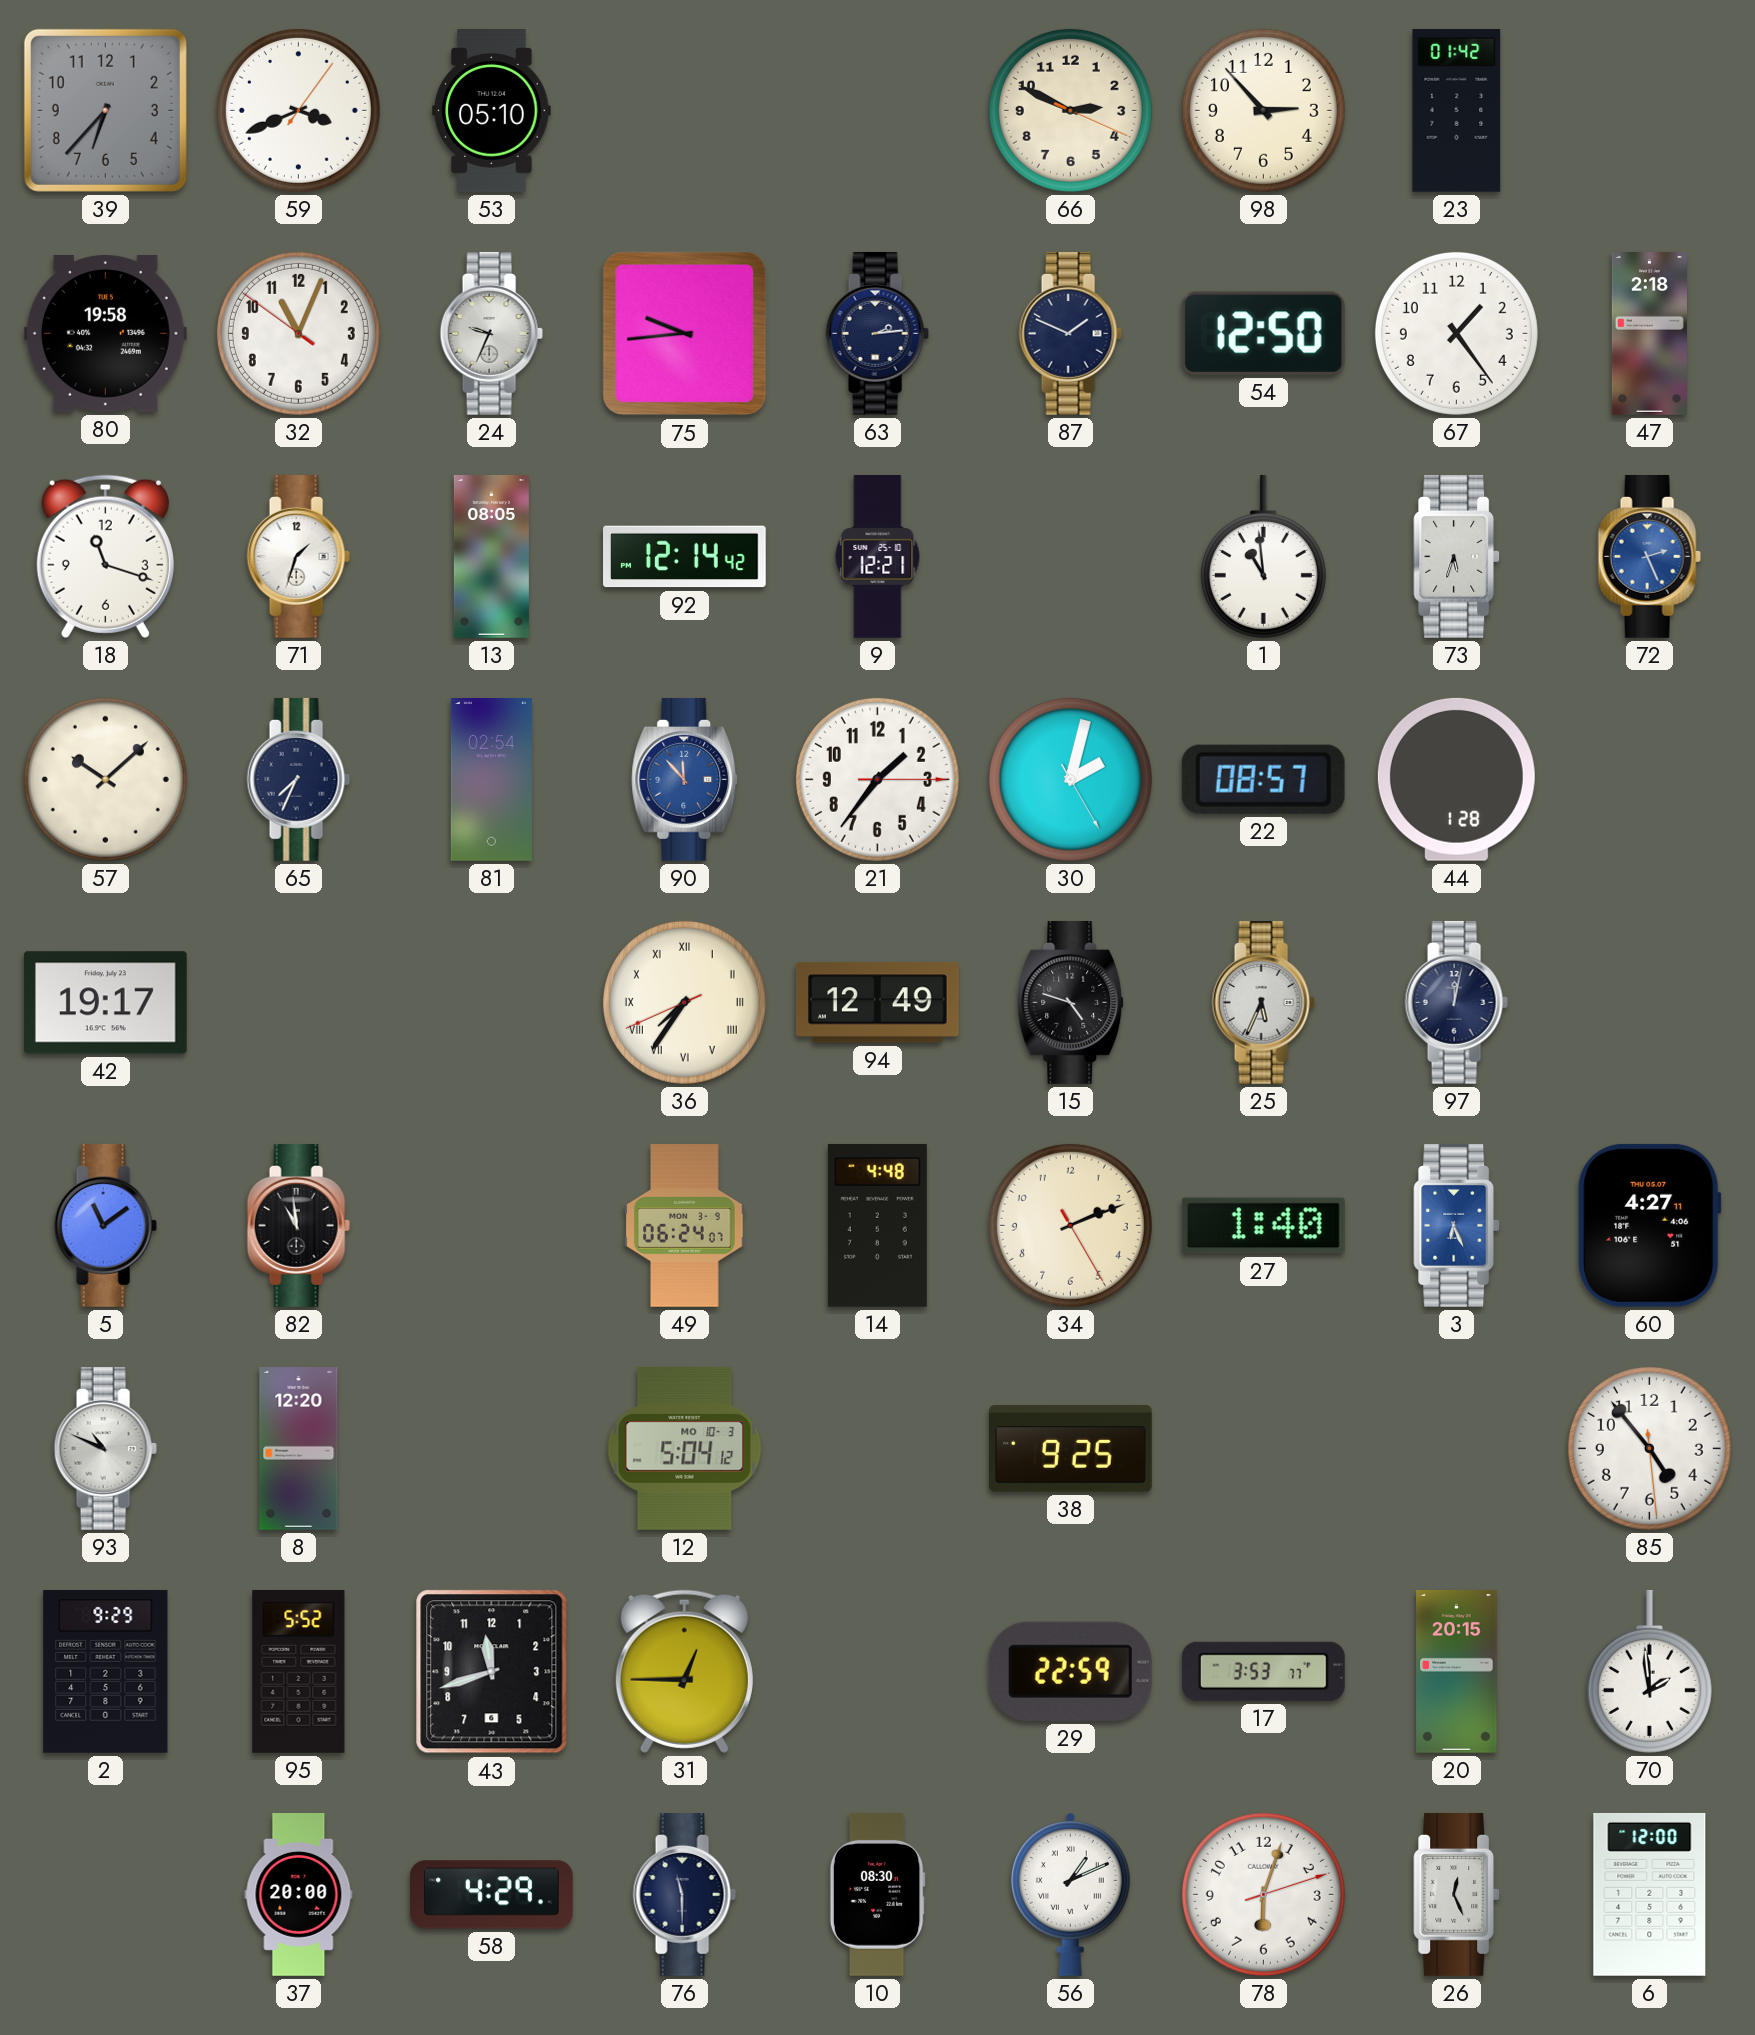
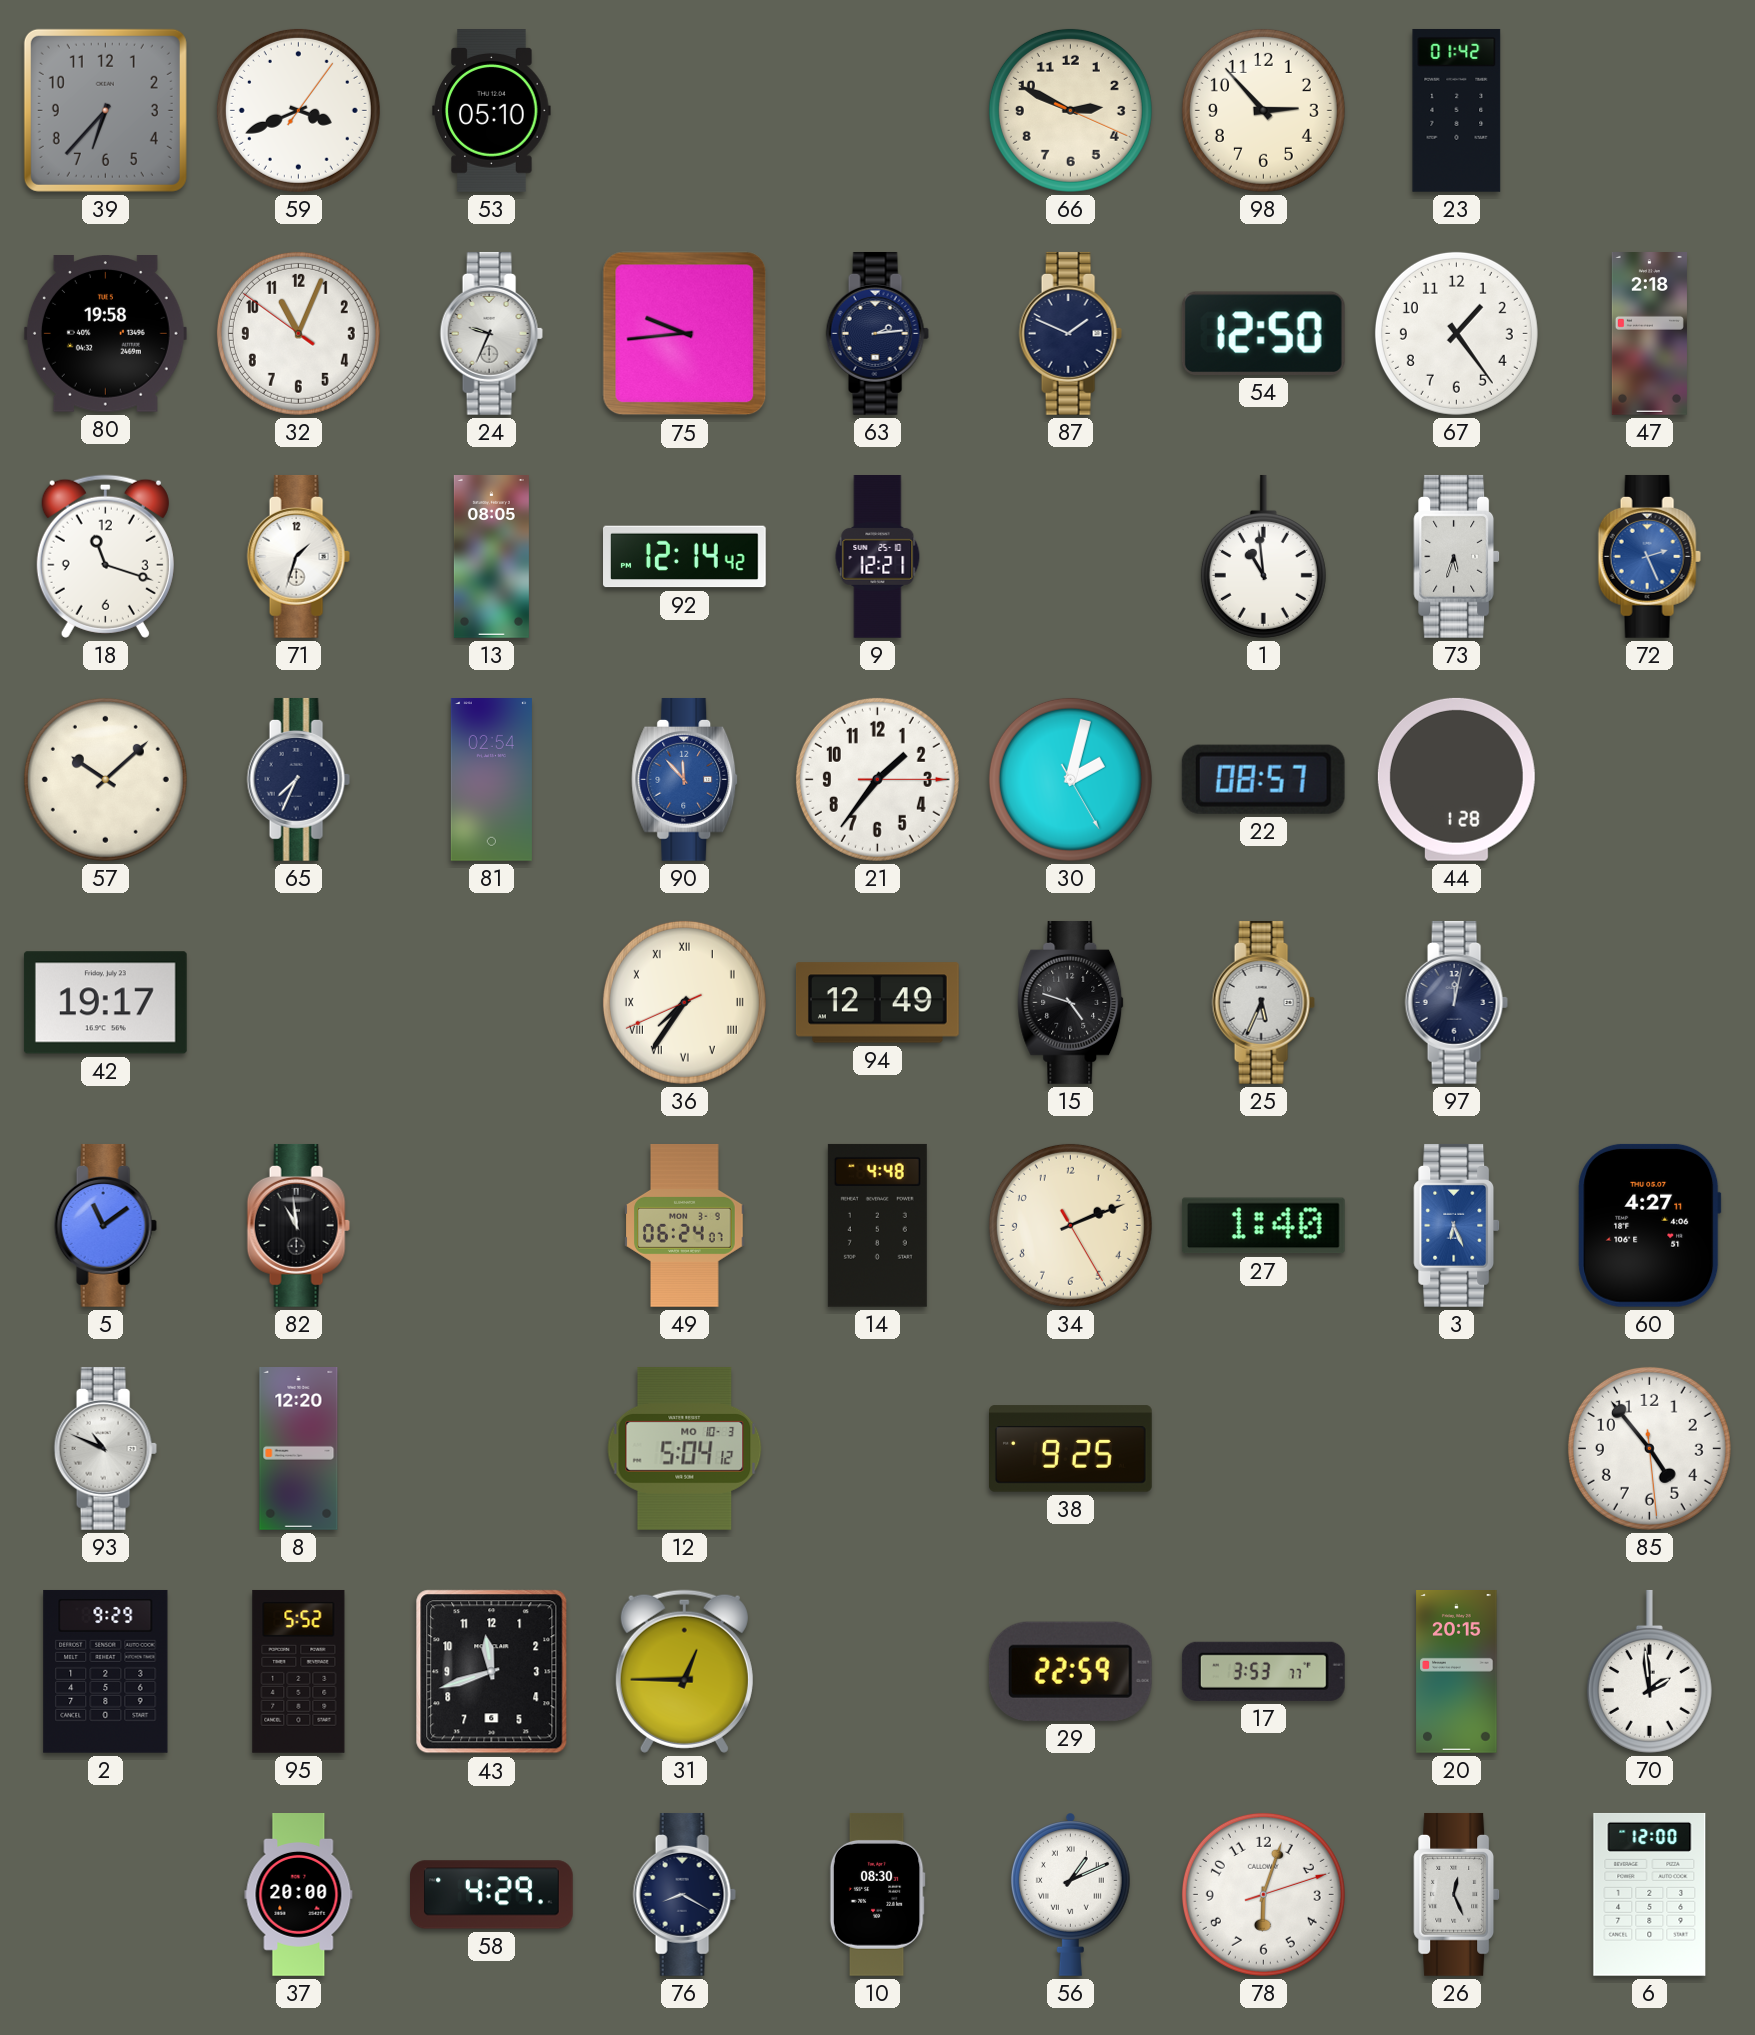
76: 11:30 -> 8:20
